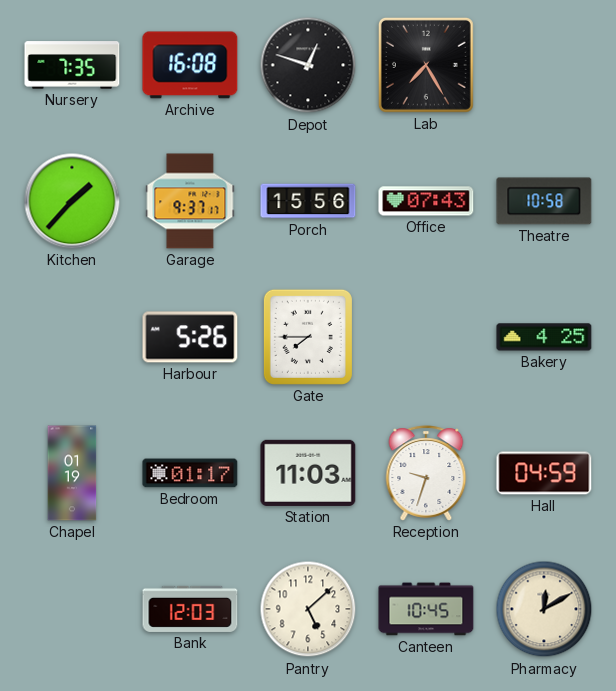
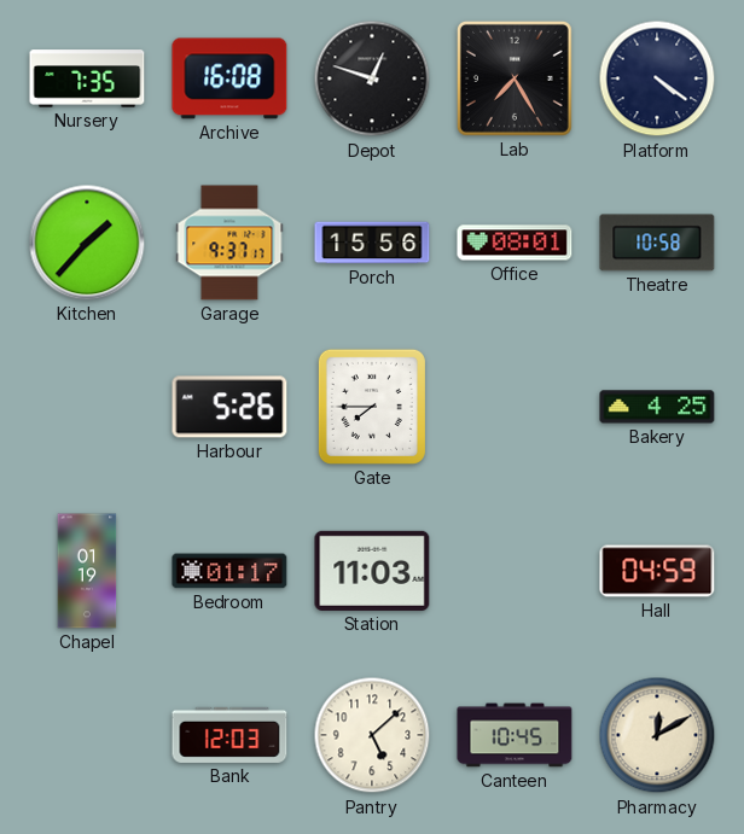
Platform: none -> 4:21
Office: 07:43 -> 08:01
Reception: 9:33 -> none
